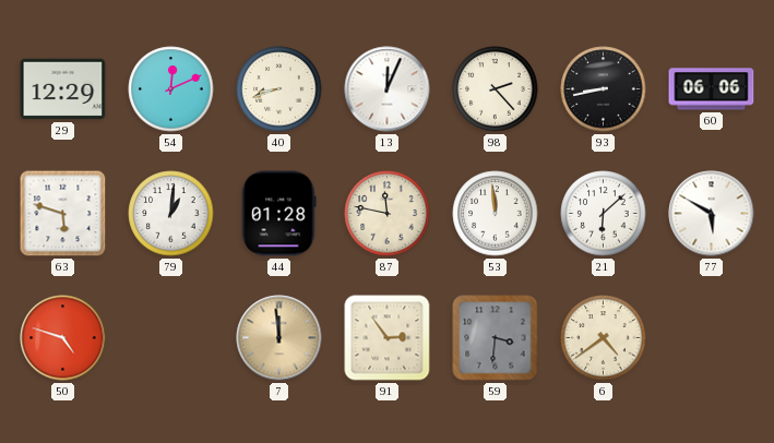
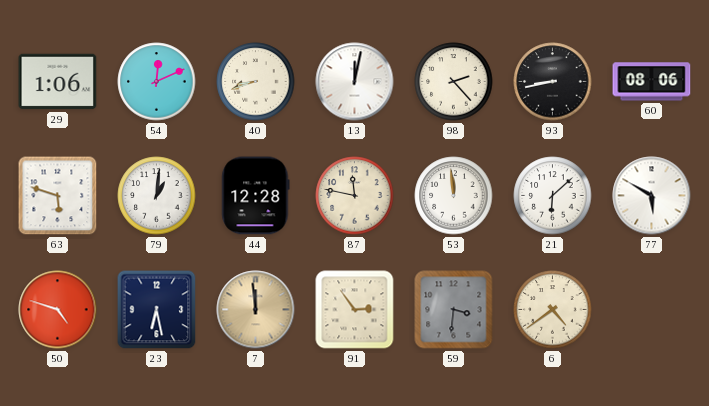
29: 12:29 -> 1:06
13: 12:04 -> 12:02
60: 06:06 -> 08:06
44: 01:28 -> 12:28
23: none -> 6:28
